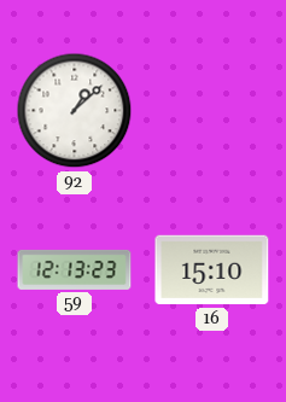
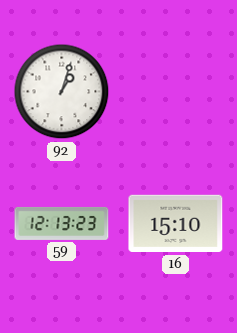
92: 1:08 -> 1:03
